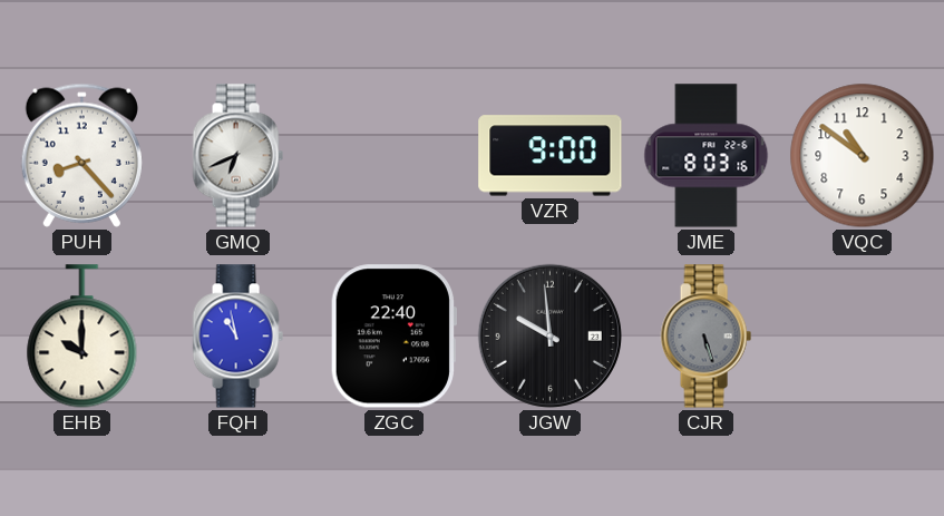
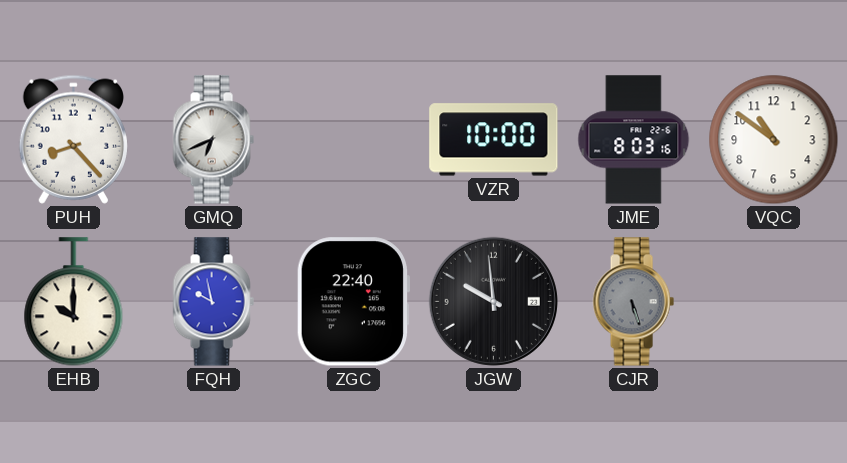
VZR: 9:00 -> 10:00
FQH: 10:58 -> 9:58
